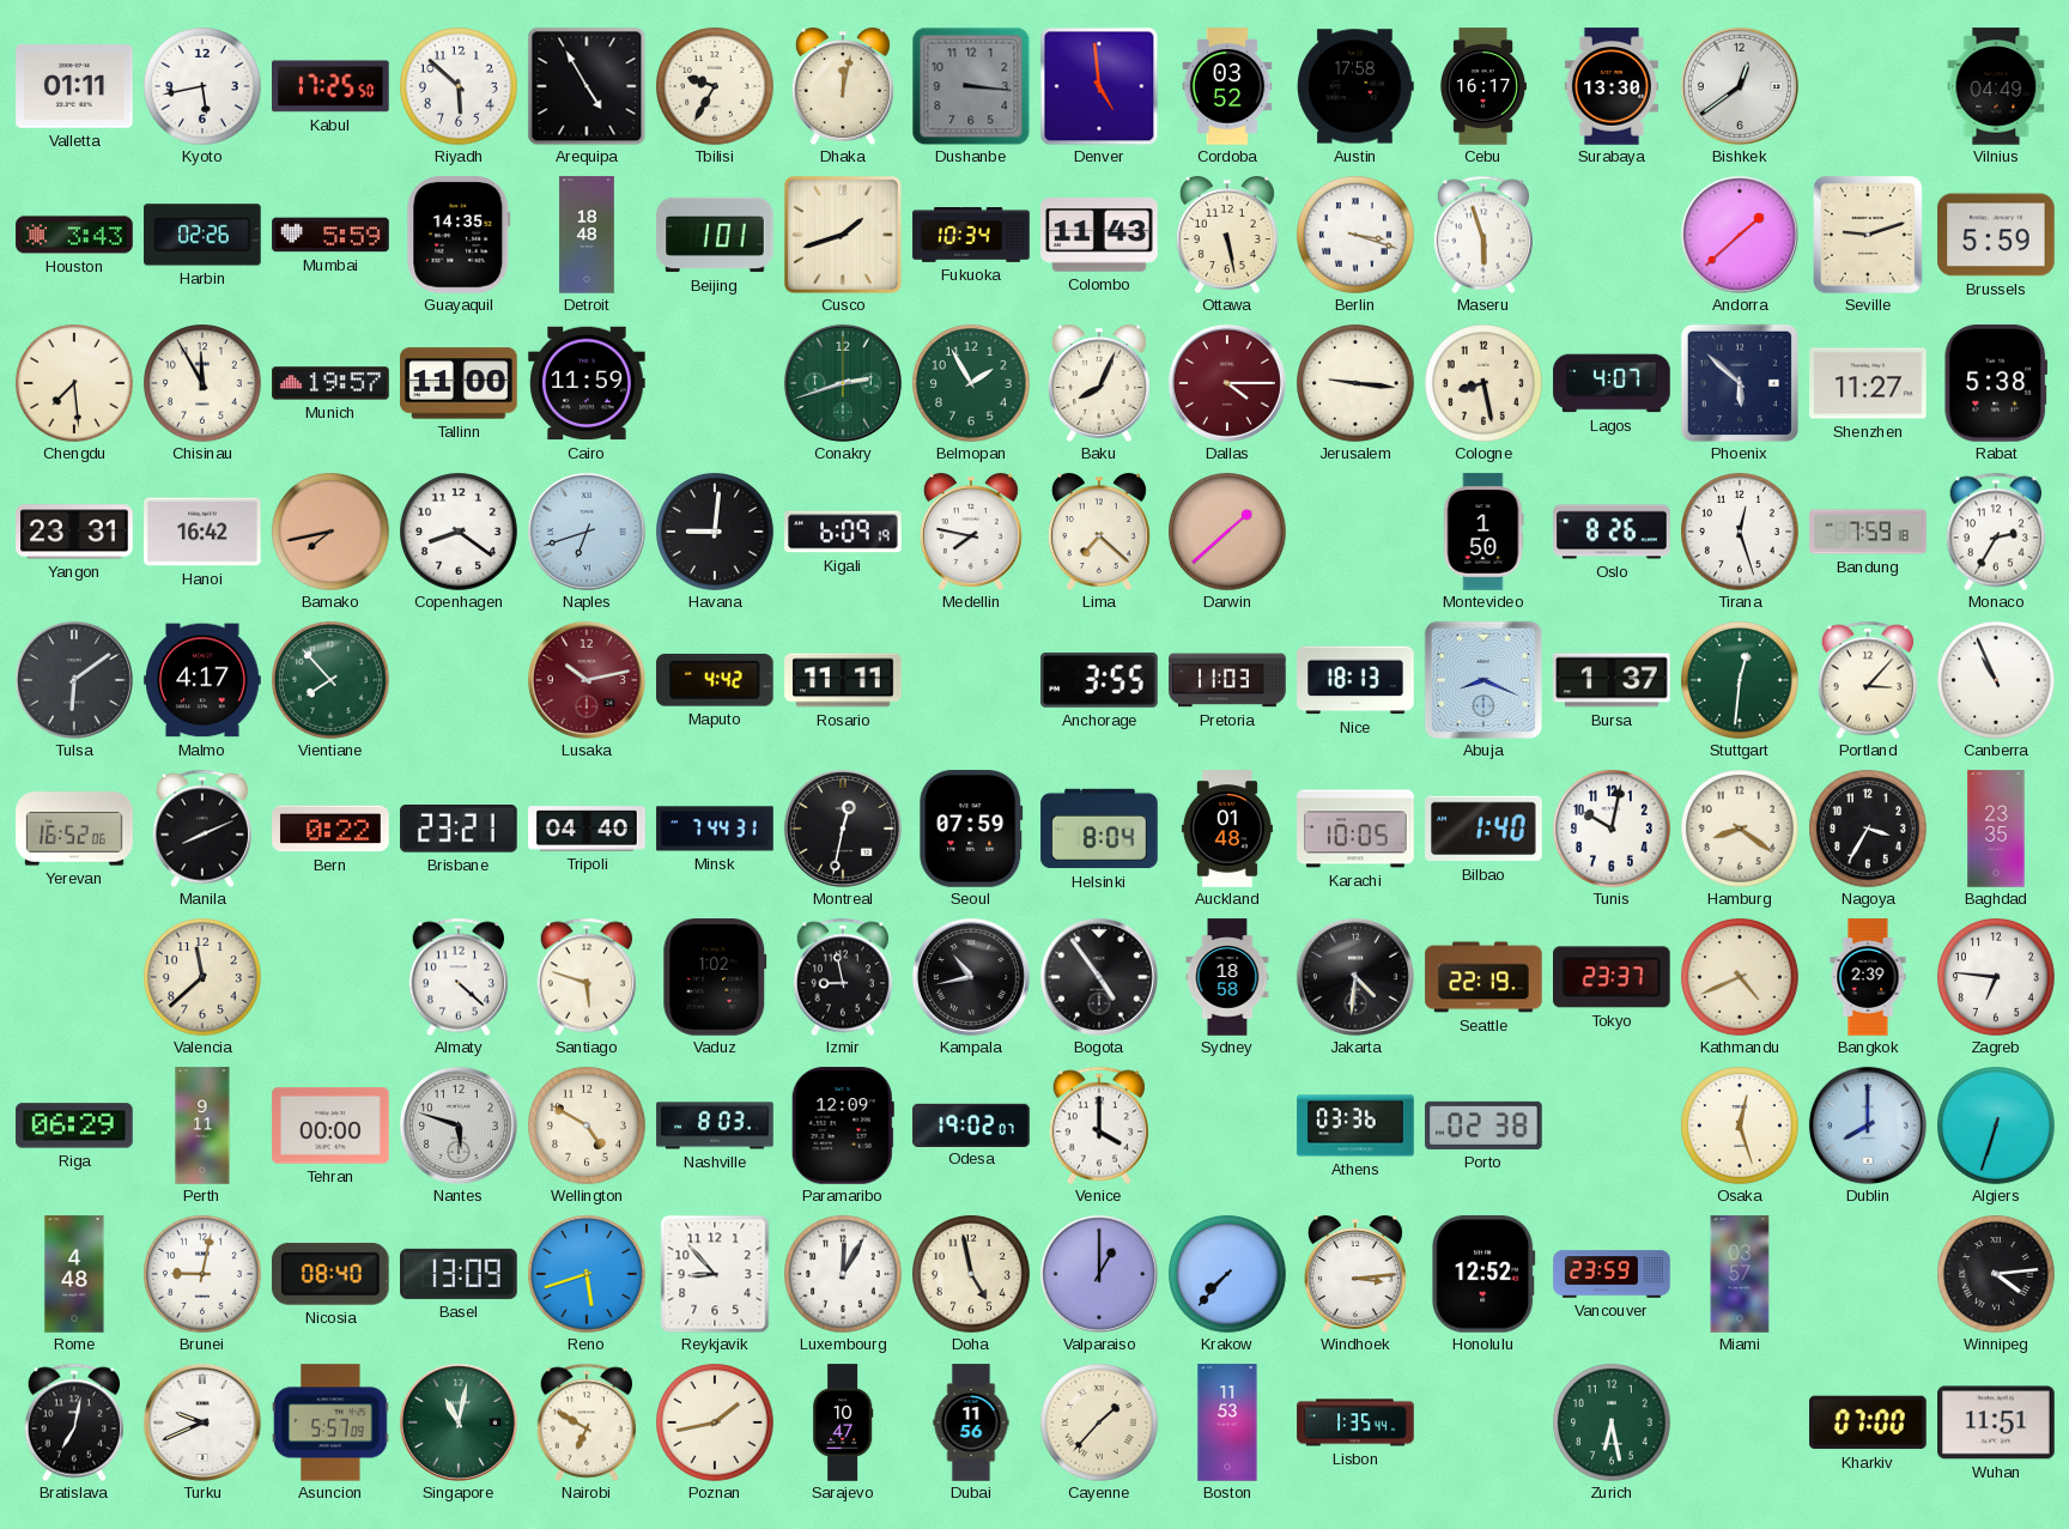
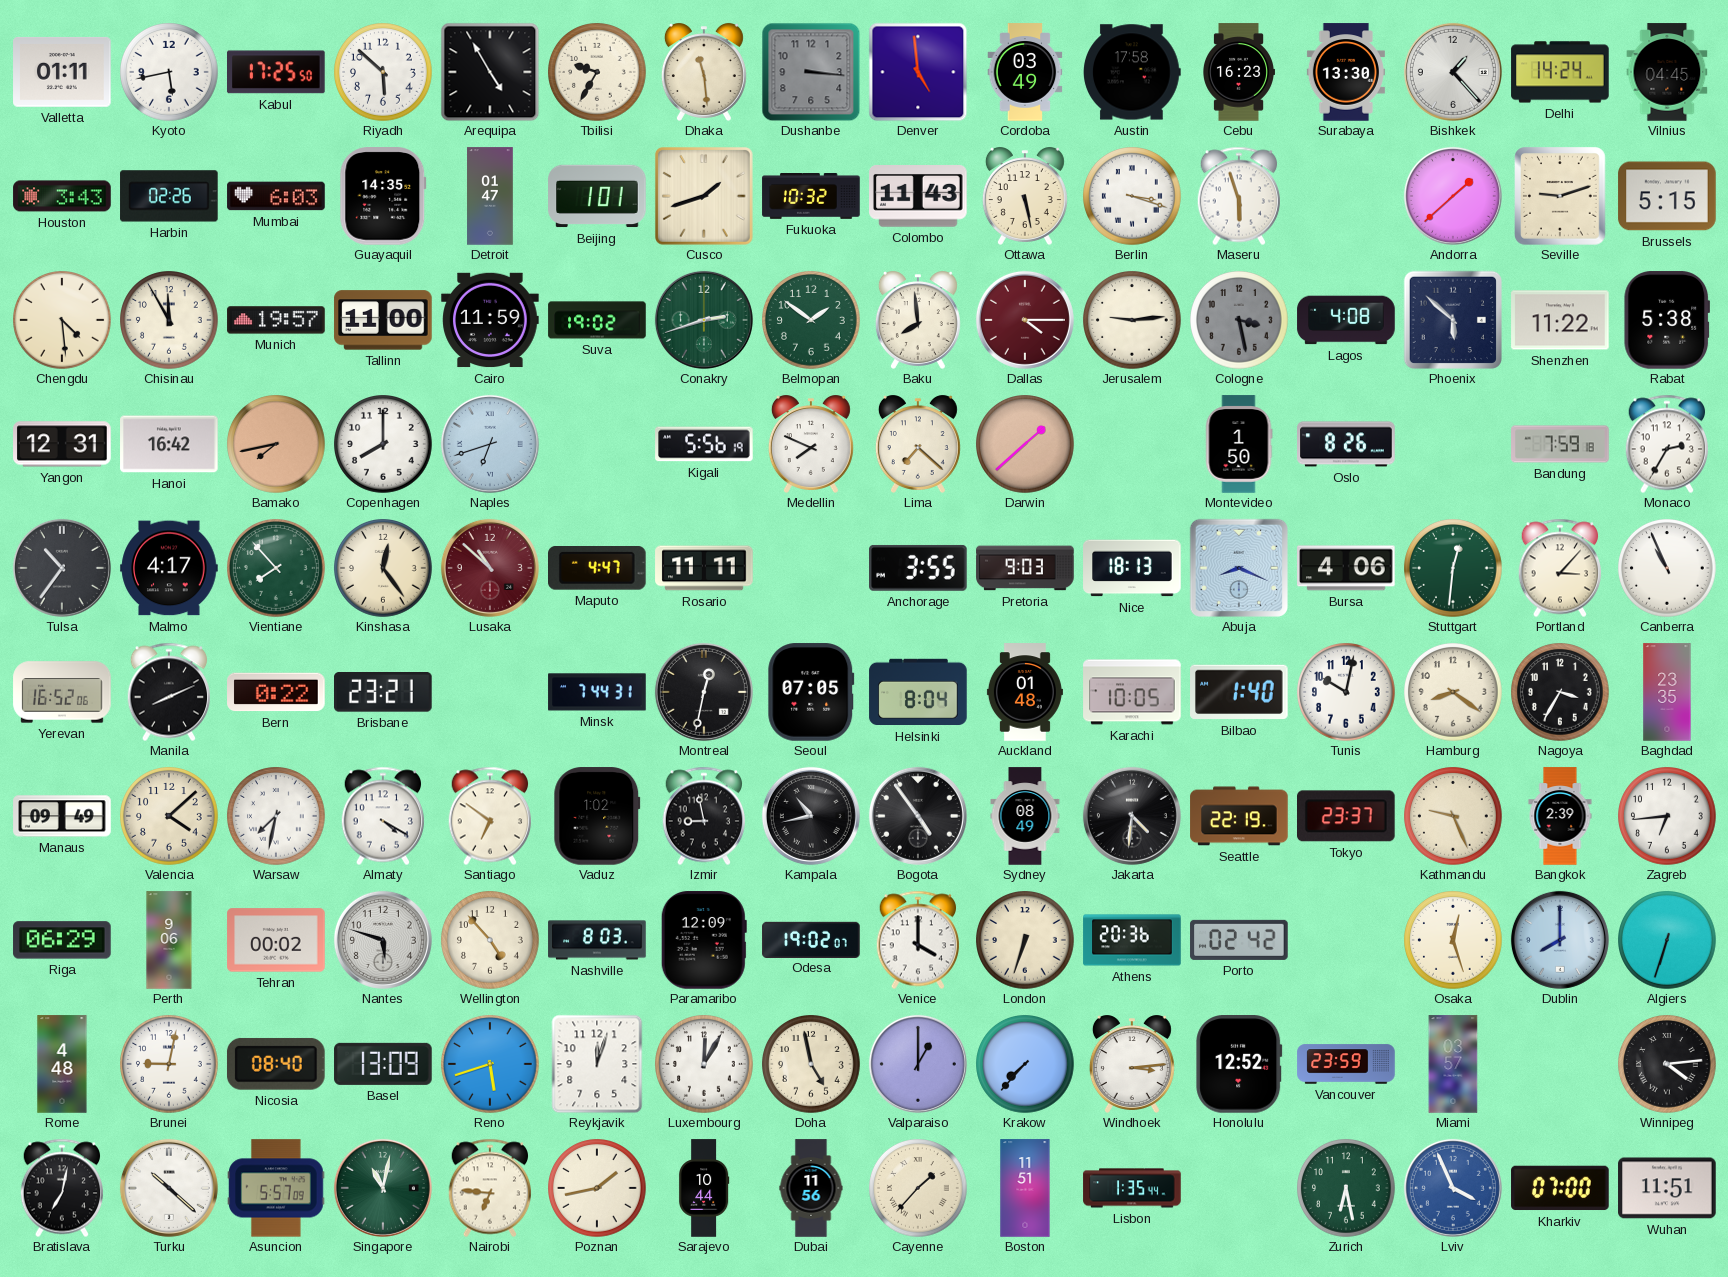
Dhaka: 12:02 -> 11:29
Cordoba: 03:52 -> 03:49
Cebu: 16:17 -> 16:23
Bishkek: 12:39 -> 1:23
Delhi: none -> 14:24
Vilnius: 04:49 -> 04:45
Mumbai: 5:59 -> 6:03
Detroit: 18:48 -> 01:47
Fukuoka: 10:34 -> 10:32
Brussels: 5:59 -> 5:15
Chengdu: 7:29 -> 4:29
Suva: none -> 19:02
Belmopan: 1:55 -> 1:51
Baku: 8:04 -> 7:59
Jerusalem: 9:16 -> 9:14
Cologne: 8:28 -> 3:28
Cologne dial: cream -> grey
Lagos: 4:07 -> 4:08
Shenzhen: 11:27 -> 11:22
Yangon: 23:31 -> 12:31
Copenhagen: 8:21 -> 8:00
Havana: 9:01 -> none
Kigali: 6:09 -> 5:56
Medellin: 7:47 -> 7:49
Tirana: 12:27 -> none
Tulsa: 6:09 -> 10:36
Kinshasa: none -> 12:24
Lusaka: 10:13 -> 10:52
Maputo: 4:42 -> 4:47
Pretoria: 11:03 -> 9:03
Bursa: 1:37 -> 4:06
Tripoli: 04:40 -> none
Seoul: 07:59 -> 07:05
Manaus: none -> 09:49
Valencia: 11:38 -> 4:08
Warsaw: none -> 7:32
Almaty: 4:22 -> 4:20
Santiago: 5:48 -> 6:51
Sydney: 18:58 -> 08:49
Kathmandu: 4:41 -> 9:26
Zagreb: 6:46 -> 6:44
Perth: 9:11 -> 9:06
Tehran: 00:00 -> 00:02
Wellington: 4:50 -> 4:53
London: none -> 6:33
Athens: 03:36 -> 20:36
Porto: 02:38 -> 02:42
Reykjavik: 8:53 -> 12:03
Turku: 9:41 -> 10:22
Nairobi: 6:50 -> 6:46
Sarajevo: 10:47 -> 10:44
Boston: 11:53 -> 11:51
Lviv: none -> 3:56
